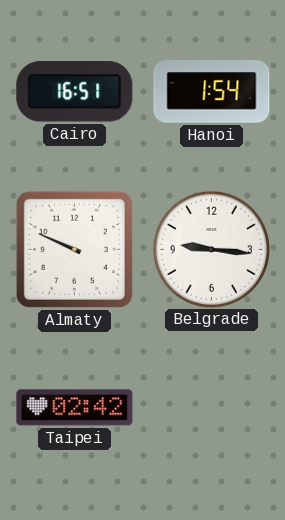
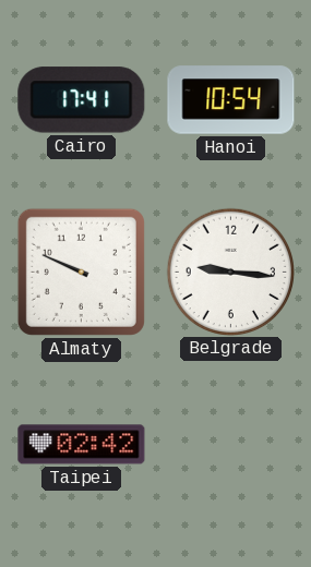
Cairo: 16:51 -> 17:41
Hanoi: 1:54 -> 10:54
